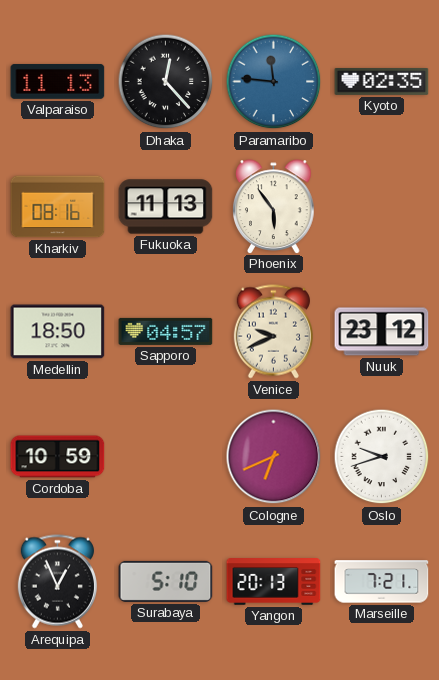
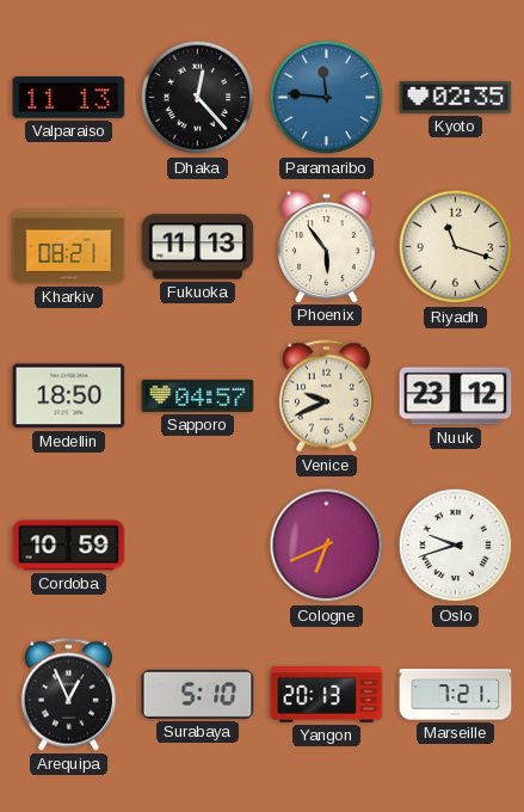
Kharkiv: 08:16 -> 08:21
Riyadh: none -> 11:18
